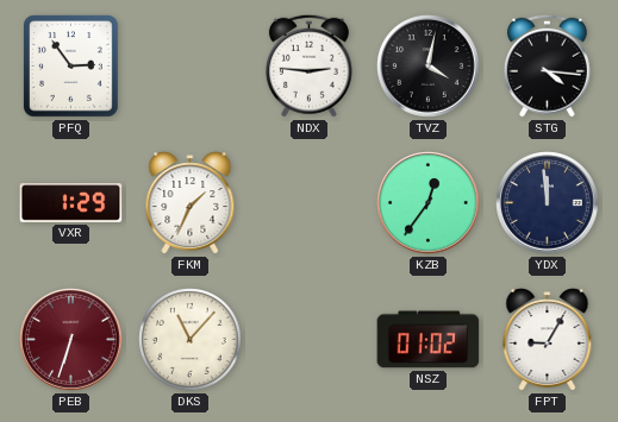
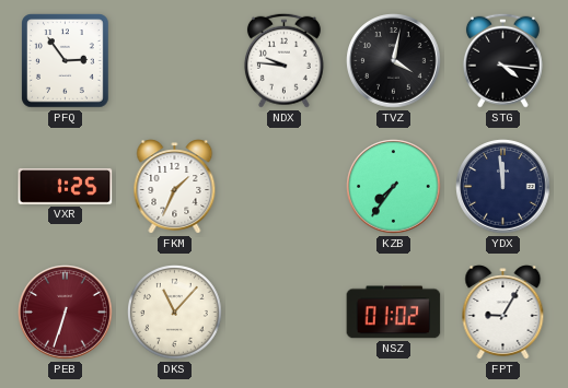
NDX: 2:46 -> 9:46
VXR: 1:29 -> 1:25
KZB: 12:36 -> 7:36
